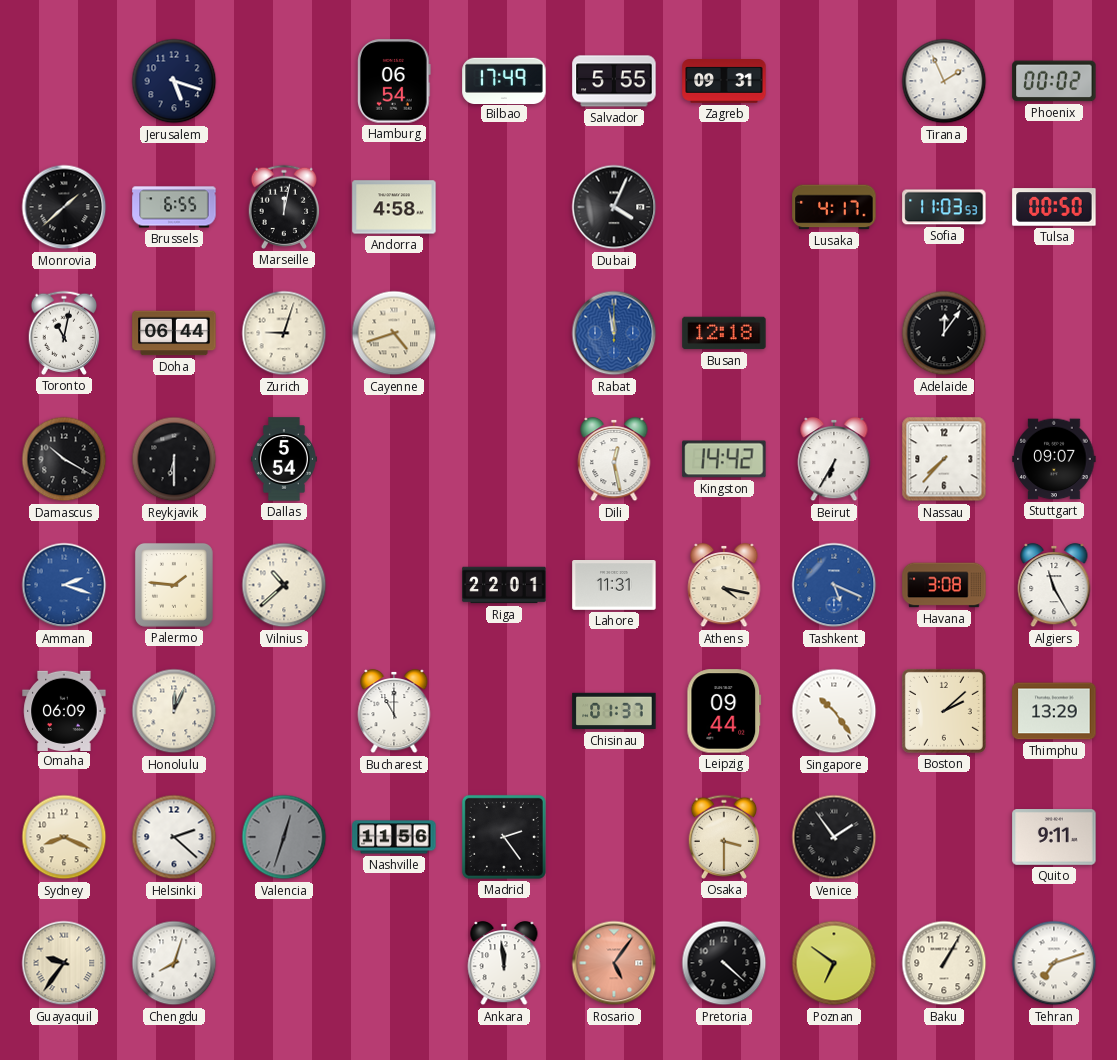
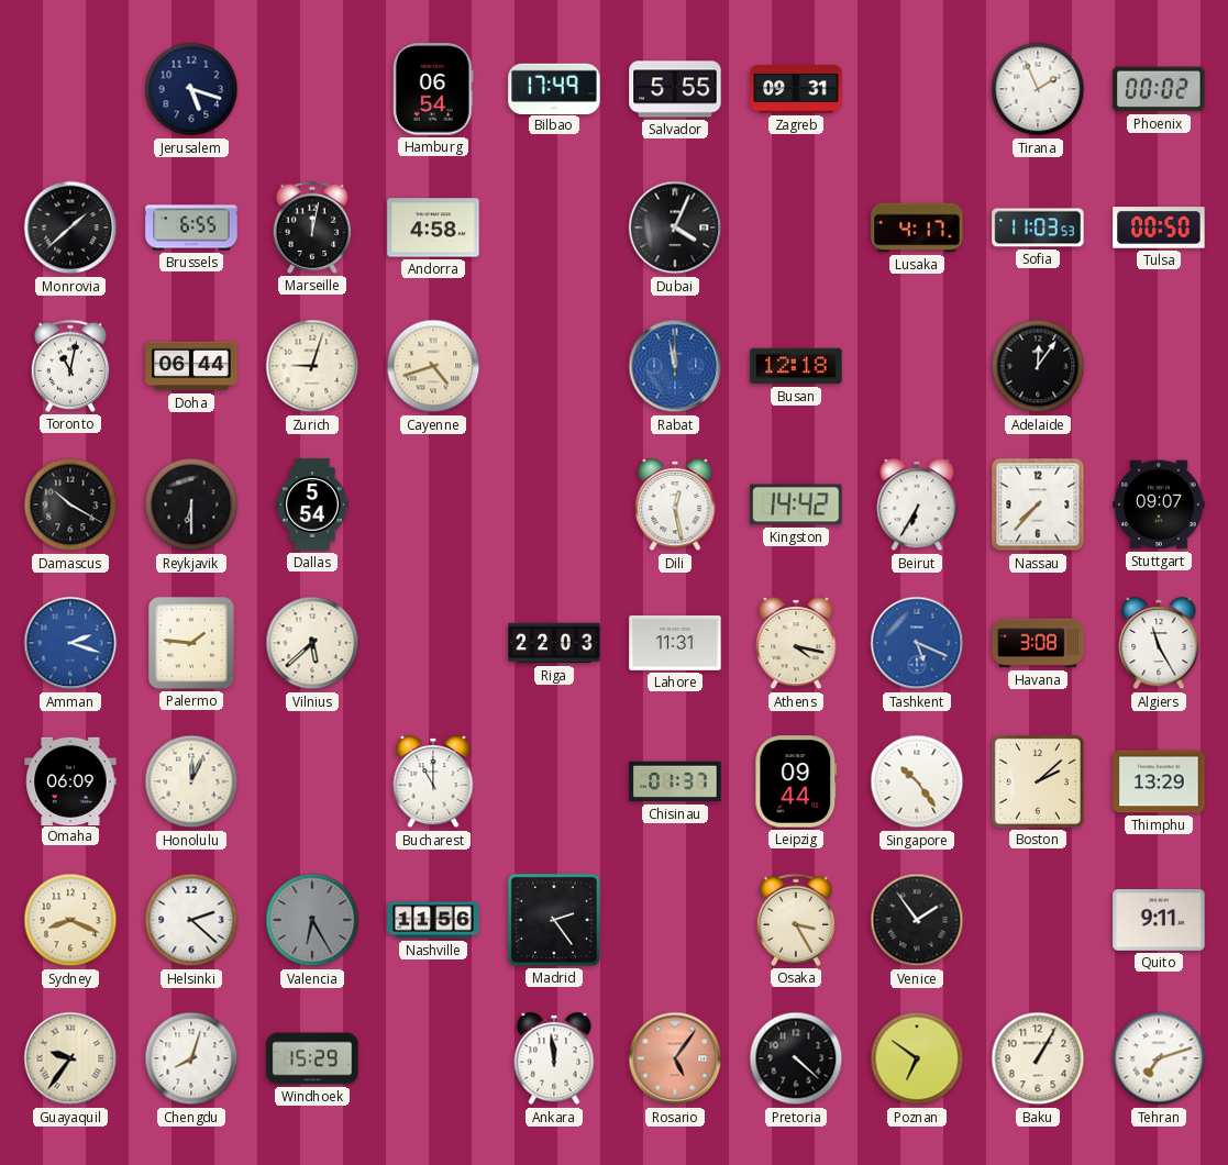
Vilnius: 10:38 -> 5:38
Riga: 22:01 -> 22:03
Valencia: 12:33 -> 6:25
Osaka: 3:30 -> 3:25
Windhoek: none -> 15:29
